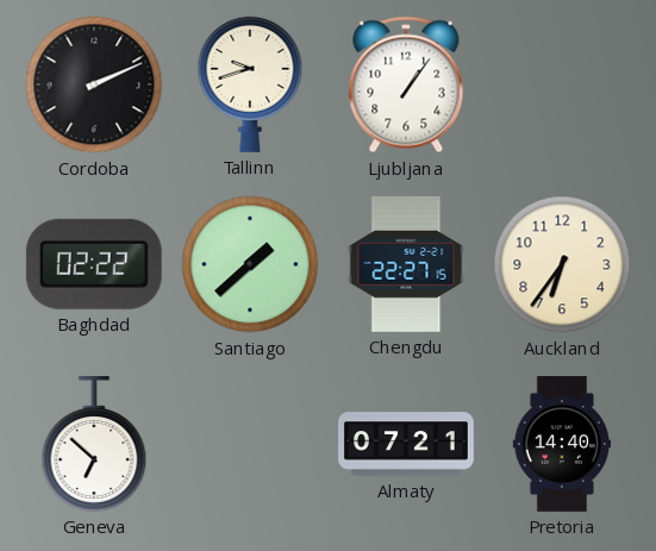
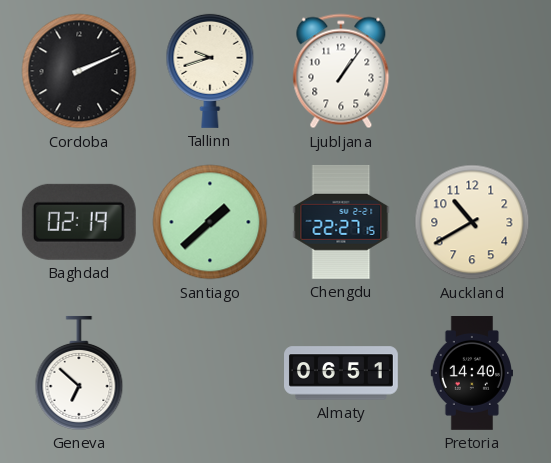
Baghdad: 02:22 -> 02:19
Auckland: 6:36 -> 10:40
Almaty: 07:21 -> 06:51
